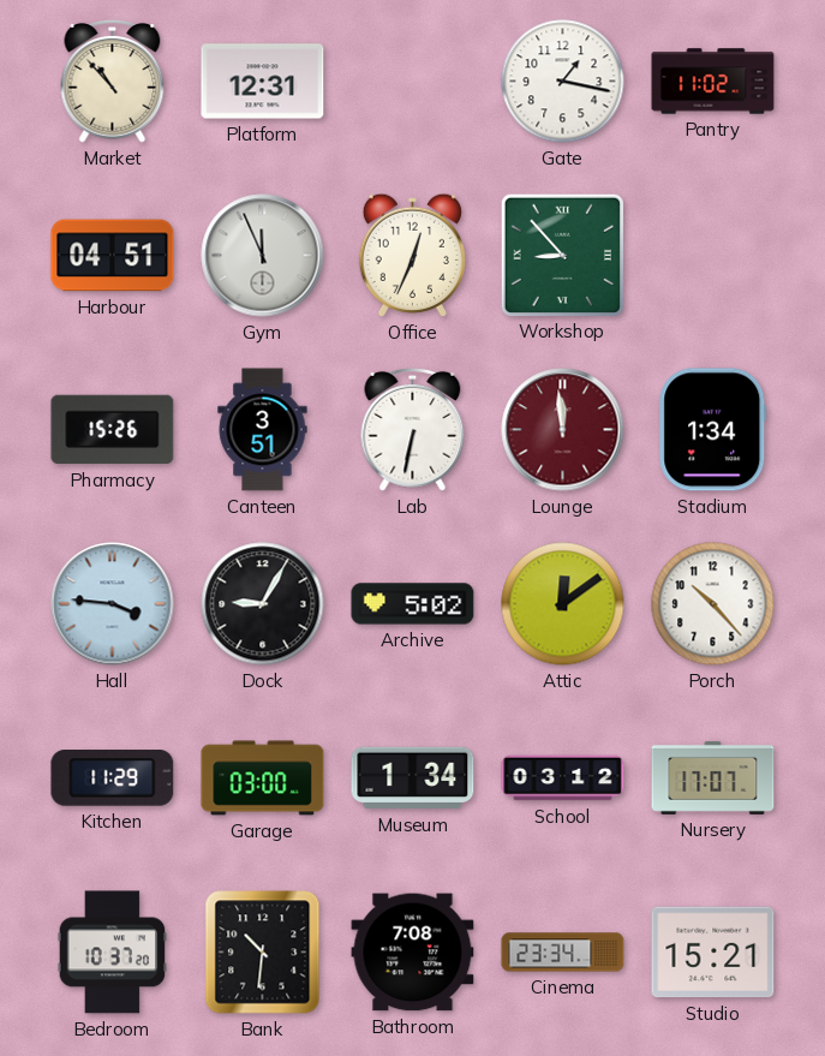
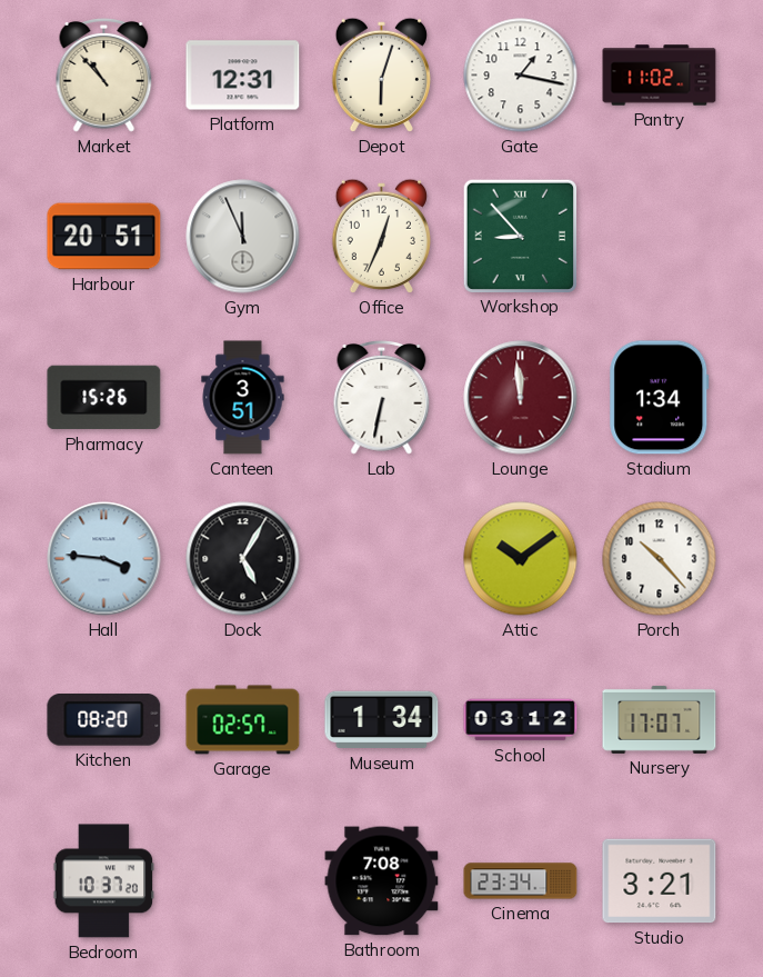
Depot: none -> 6:03
Harbour: 04:51 -> 20:51
Dock: 9:05 -> 5:05
Archive: 5:02 -> none
Attic: 12:09 -> 10:09
Kitchen: 11:29 -> 08:20
Garage: 03:00 -> 02:57
Bank: 10:31 -> none
Studio: 15:21 -> 3:21
